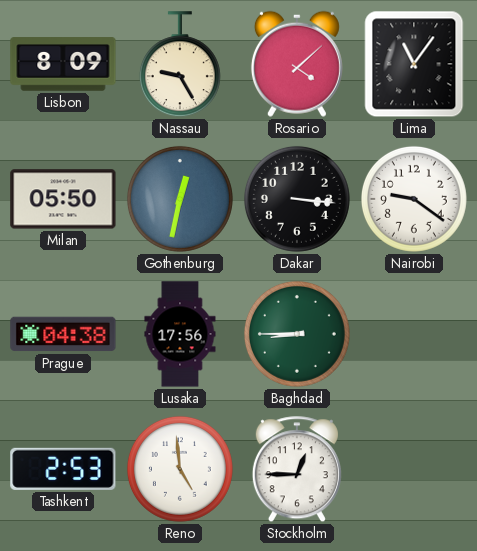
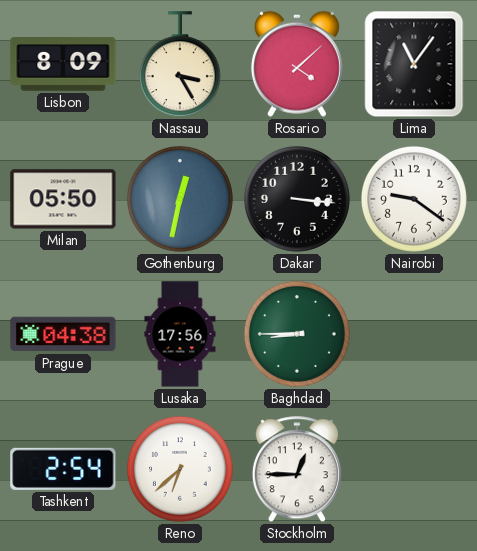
Nassau: 9:25 -> 3:25
Tashkent: 2:53 -> 2:54
Reno: 4:59 -> 6:38
